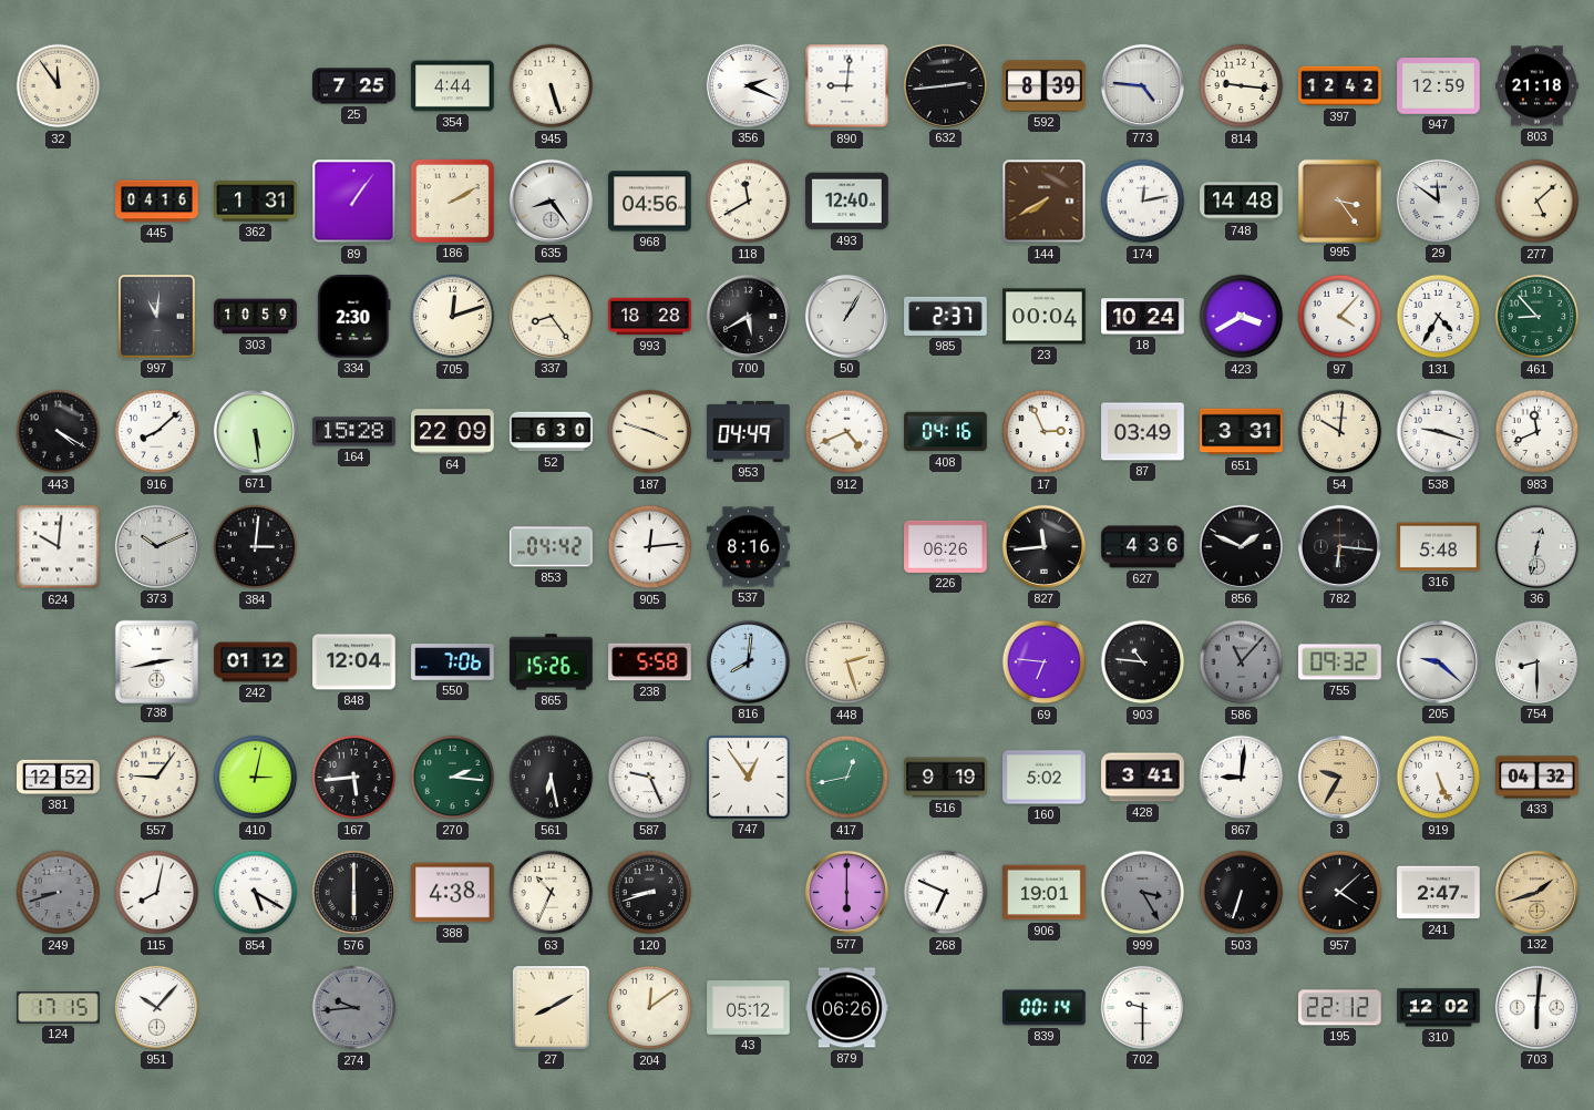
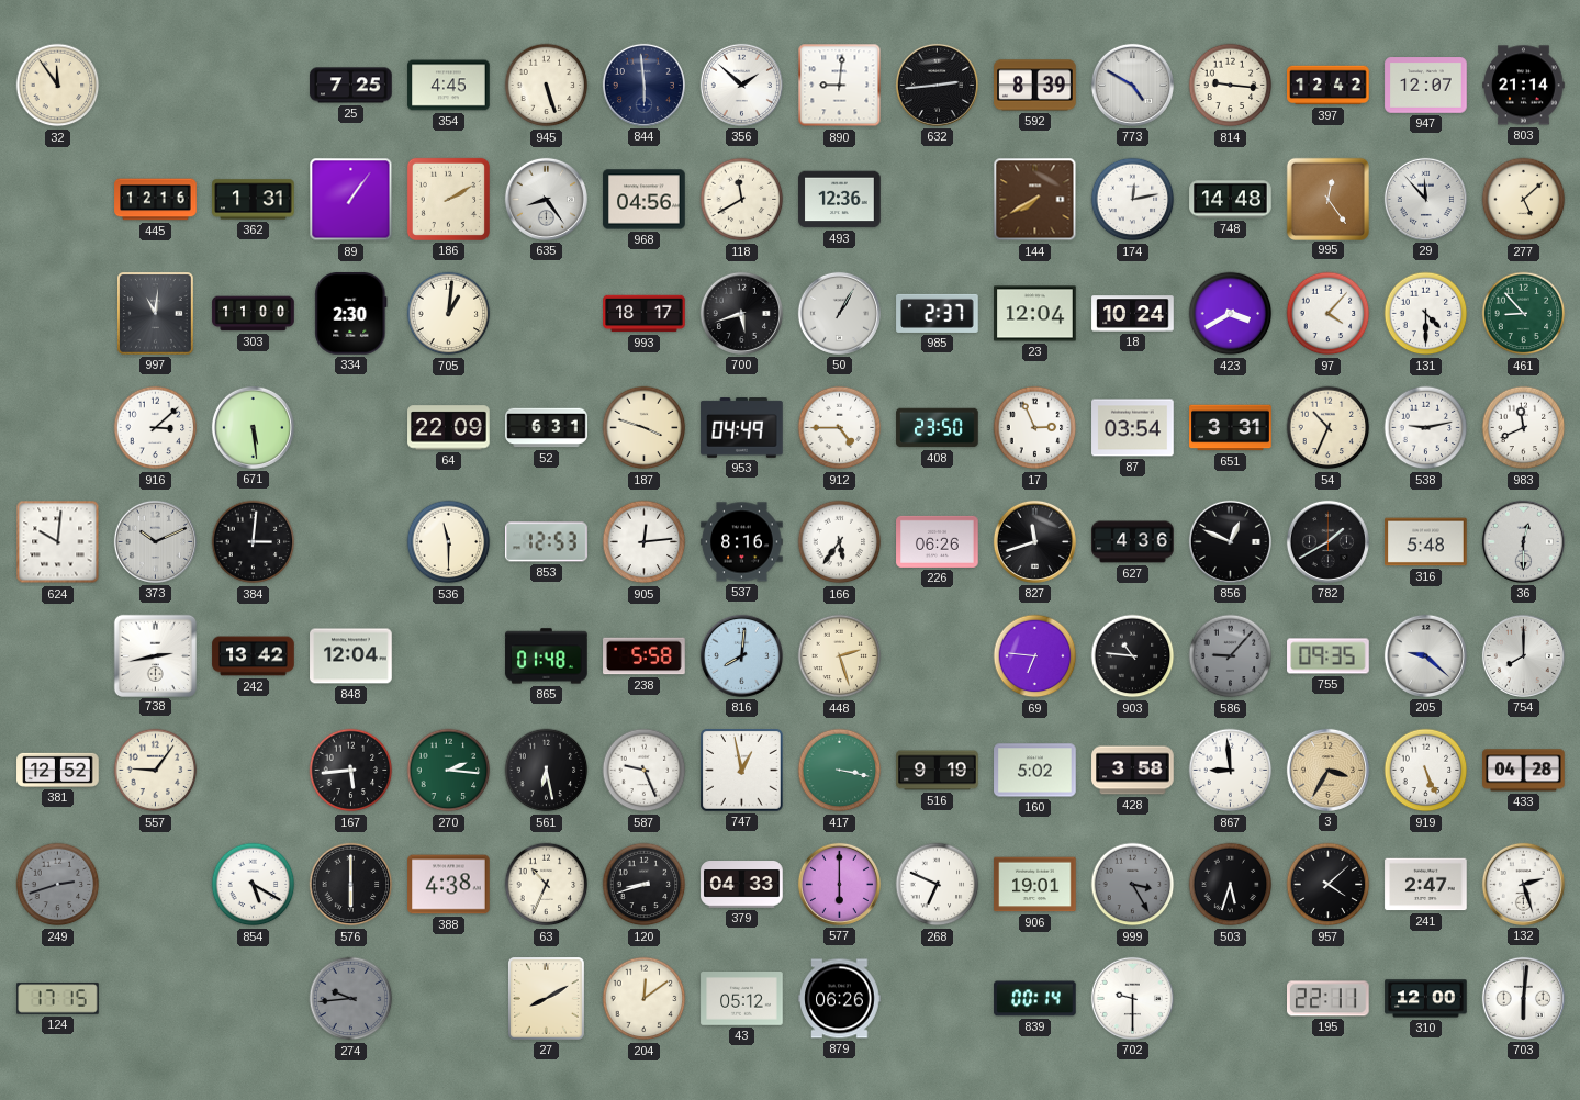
354: 4:44 -> 4:45
844: none -> 5:59
356: 2:19 -> 1:52
773: 4:46 -> 4:50
947: 12:59 -> 12:07
803: 21:18 -> 21:14
445: 04:16 -> 12:16
493: 12:40 -> 12:36
995: 3:24 -> 12:24
29: 11:51 -> 11:53
303: 10:59 -> 11:00
705: 12:12 -> 1:01
337: 8:24 -> none
993: 18:28 -> 18:17
700: 5:40 -> 5:42
23: 00:04 -> 12:04
131: 4:35 -> 4:30
443: 4:20 -> none
916: 8:08 -> 3:08
164: 15:28 -> none
52: 6:30 -> 6:31
912: 4:41 -> 4:45
408: 04:16 -> 23:50
87: 03:49 -> 03:54
54: 10:01 -> 10:34
538: 9:18 -> 9:13
536: none -> 11:30
853: 04:42 -> 12:53
166: none -> 5:36
827: 11:44 -> 11:42
856: 1:49 -> 12:49
782: 6:16 -> 1:40
36: 12:32 -> 12:30
242: 01:12 -> 13:42
550: 7:06 -> none
865: 15:26 -> 01:48
586: 11:07 -> 9:07
755: 09:32 -> 09:35
754: 8:30 -> 8:00
410: 3:02 -> none
747: 12:54 -> 12:58
417: 12:43 -> 3:17
428: 3:41 -> 3:58
867: 9:01 -> 8:59
3: 9:35 -> 3:35
433: 04:32 -> 04:28
249: 8:42 -> 2:42
115: 8:02 -> none
379: none -> 04:33
503: 6:33 -> 5:33
132: 1:42 -> 2:27
132 dial: champagne -> white
951: 10:07 -> none
195: 22:12 -> 22:11
310: 12:02 -> 12:00
